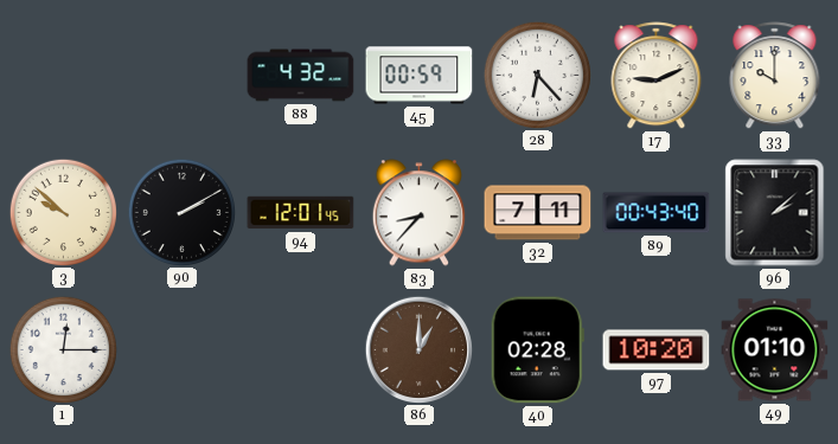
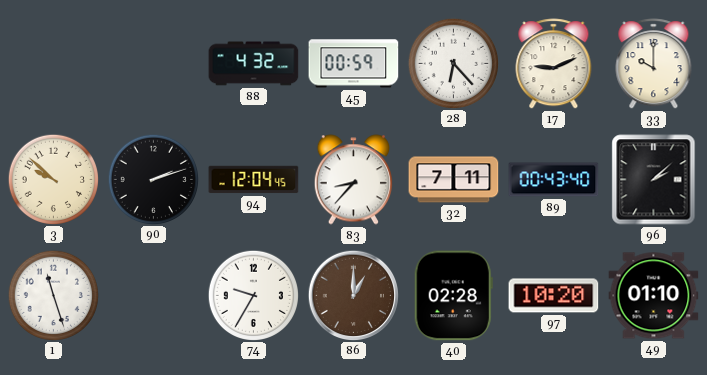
90: 2:10 -> 2:12
94: 12:01 -> 12:04
1: 12:15 -> 11:27
74: none -> 9:35
